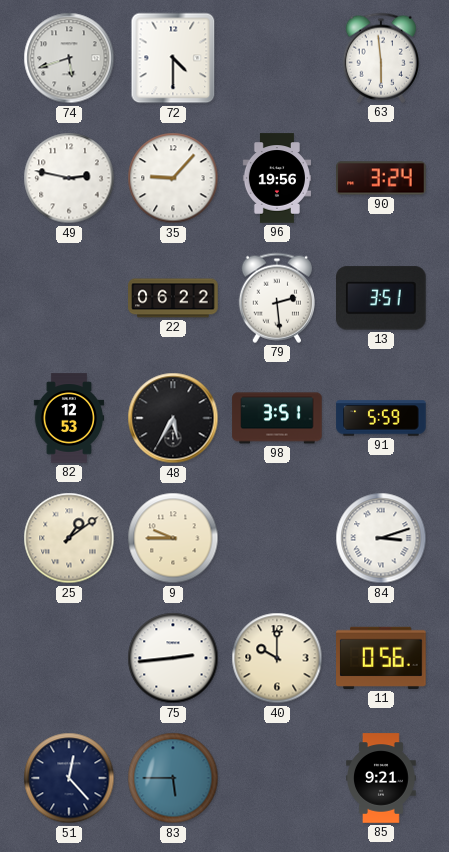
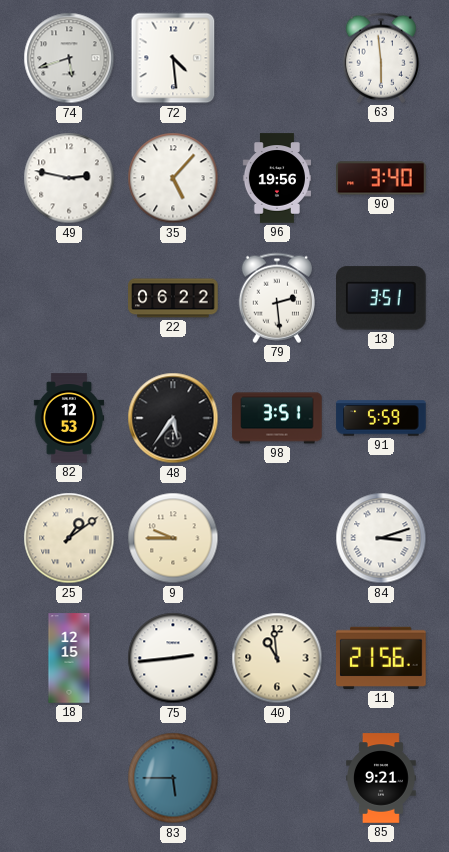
72: 4:30 -> 4:29
35: 9:07 -> 5:07
90: 3:24 -> 3:40
48: 5:35 -> 5:36
18: none -> 12:15
40: 10:00 -> 10:59
11: 0:56 -> 21:56
51: 12:23 -> none
